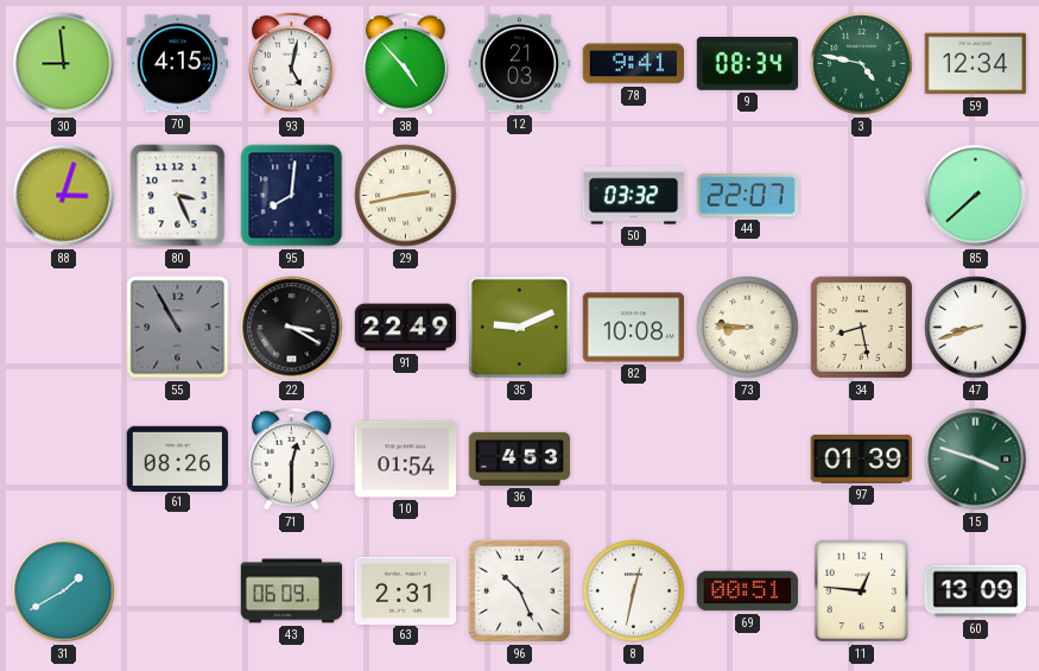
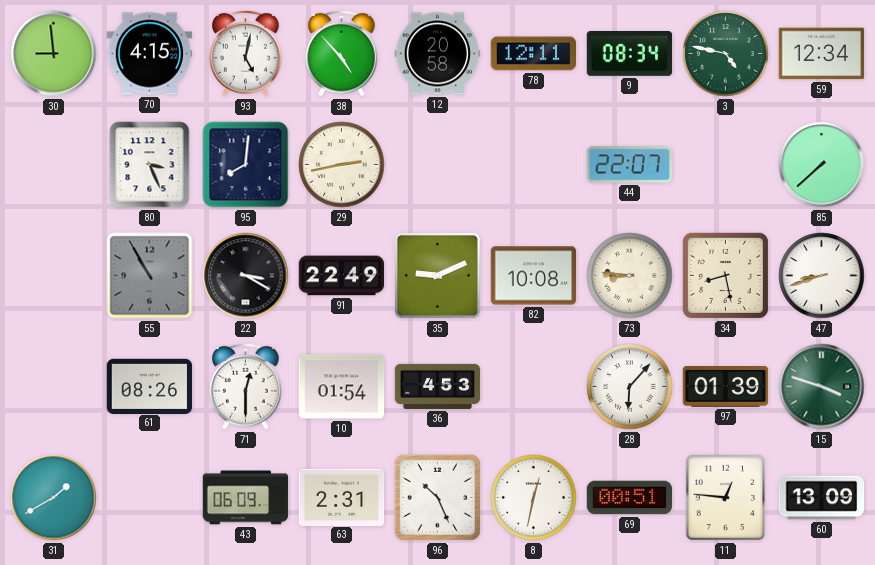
12: 21:03 -> 20:58
78: 9:41 -> 12:11
88: 3:03 -> none
50: 03:32 -> none
28: none -> 6:07
